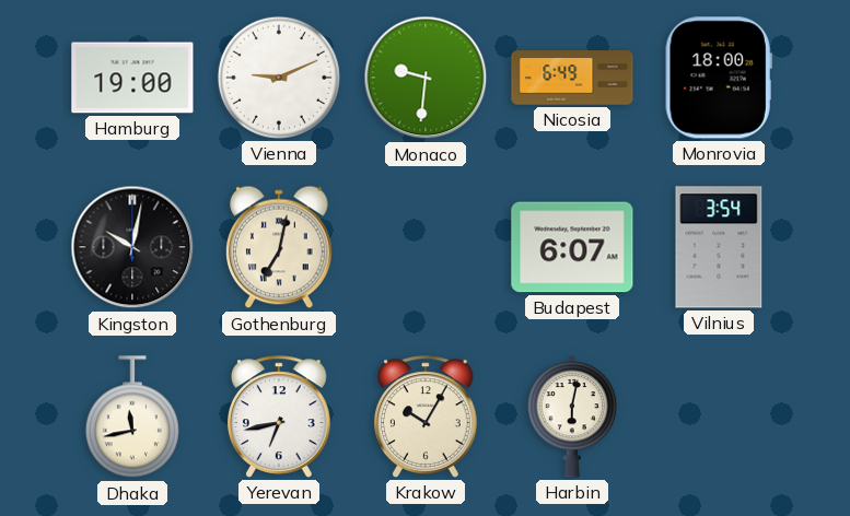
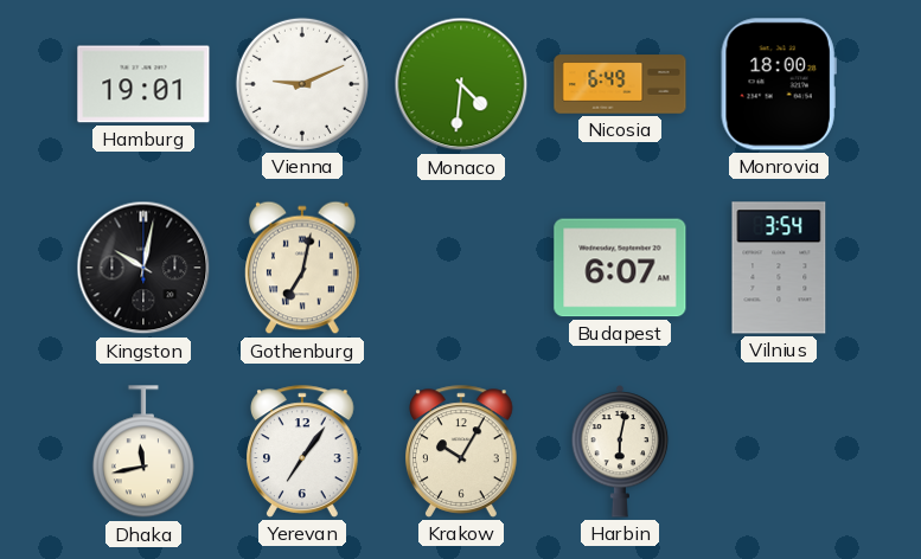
Hamburg: 19:00 -> 19:01
Monaco: 9:31 -> 4:31
Yerevan: 6:43 -> 7:06
